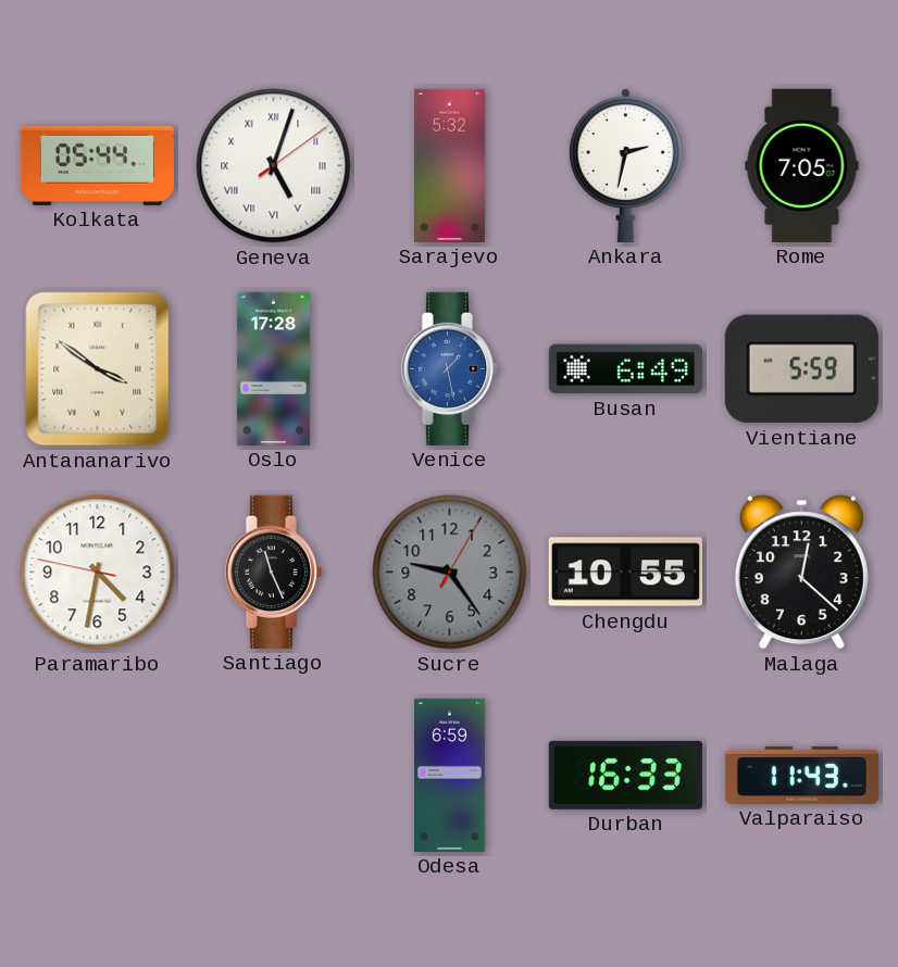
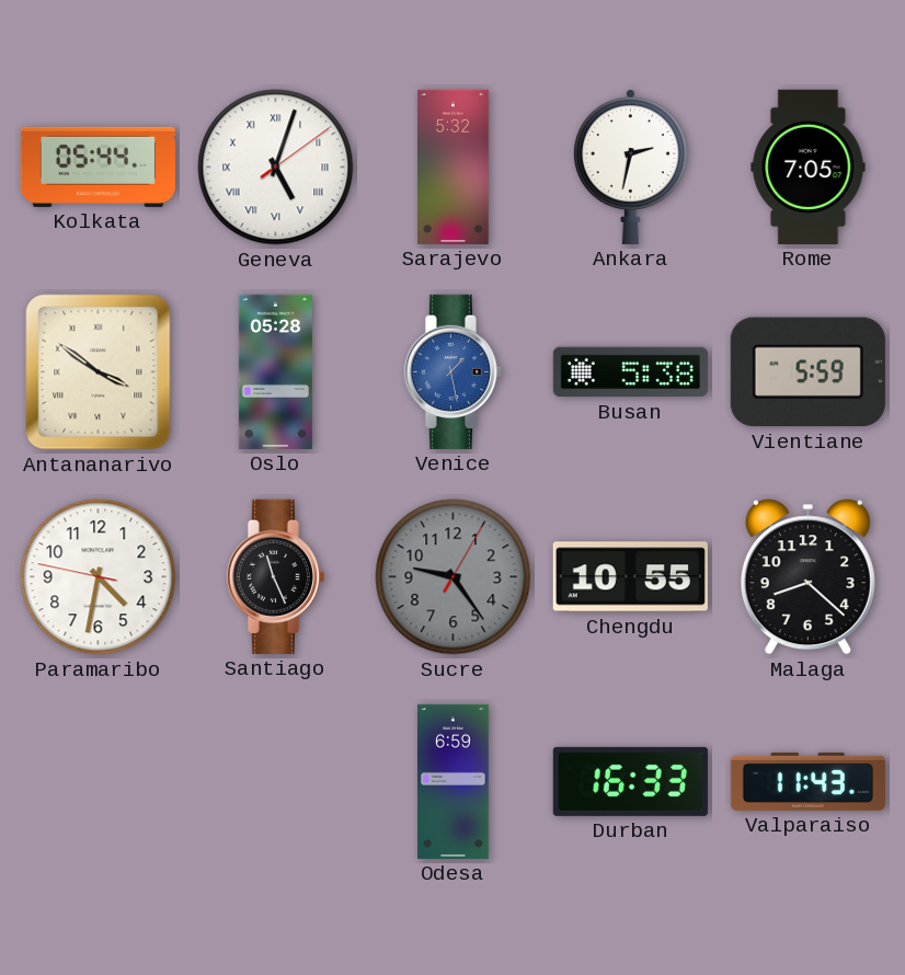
Oslo: 17:28 -> 05:28
Busan: 6:49 -> 5:38
Malaga: 12:22 -> 8:22
